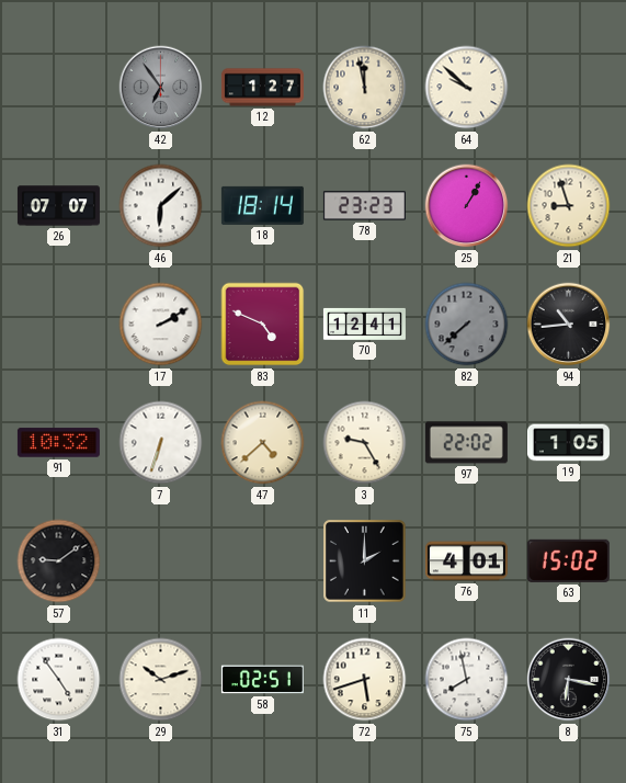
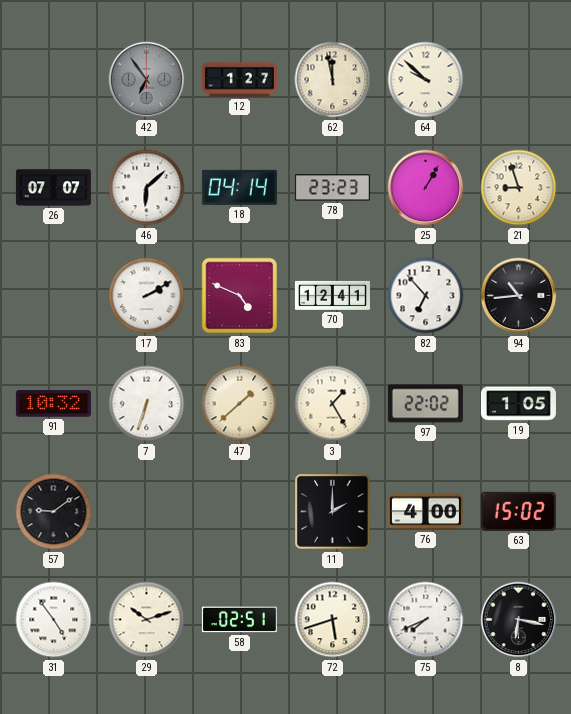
18: 18:14 -> 04:14
82: 7:38 -> 6:53
82 dial: grey -> white
47: 4:38 -> 1:38
3: 9:25 -> 1:25
76: 4:01 -> 4:00
75: 7:58 -> 7:41
